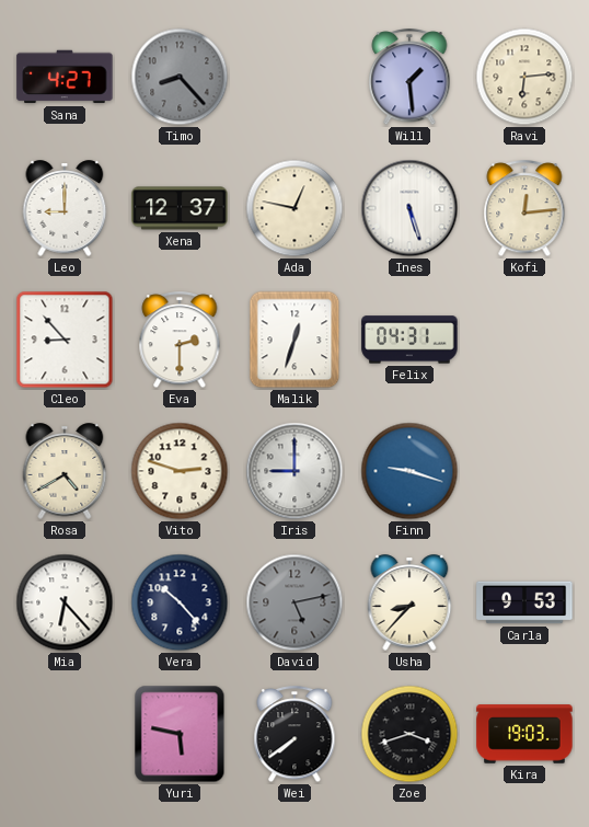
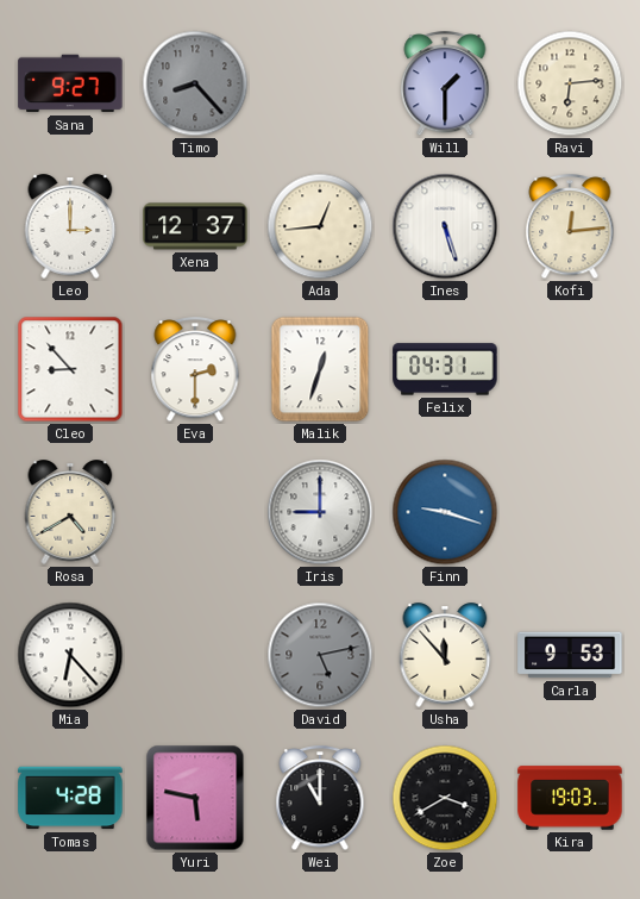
Sana: 4:27 -> 9:27
Will: 1:29 -> 1:30
Leo: 9:00 -> 3:00
Ada: 12:47 -> 12:44
Vito: 2:48 -> none
Vera: 10:23 -> none
Usha: 8:37 -> 11:53
Tomas: none -> 4:28
Wei: 7:39 -> 11:00
Zoe: 3:42 -> 3:40
